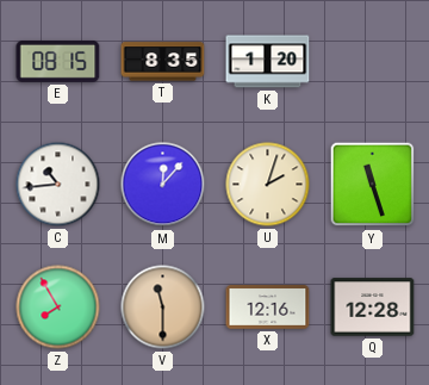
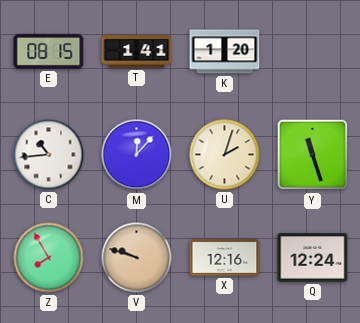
T: 8:35 -> 1:41
V: 11:30 -> 9:48
Q: 12:28 -> 12:24
